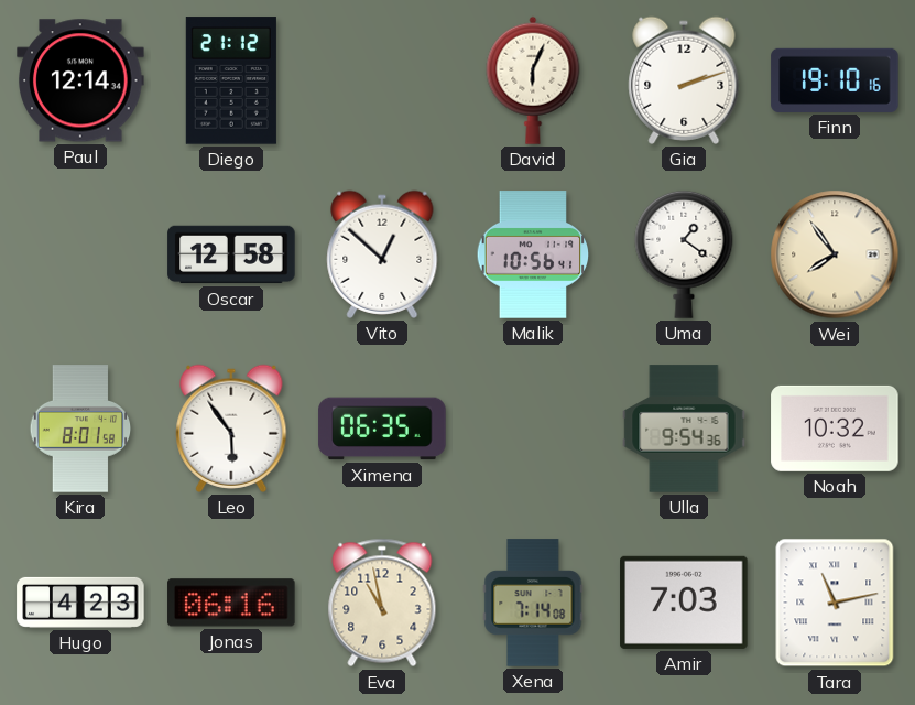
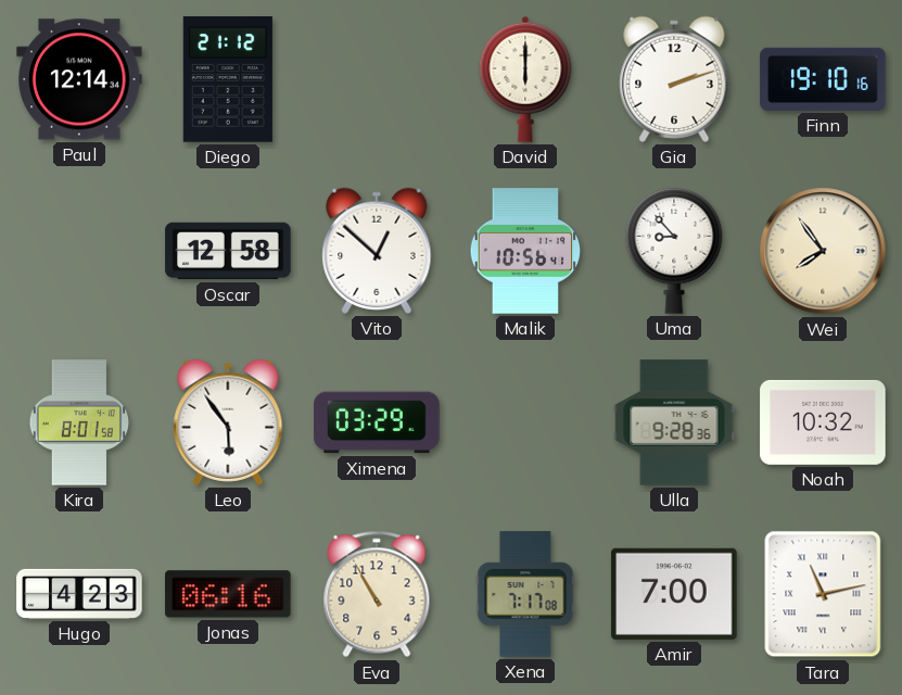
David: 6:04 -> 6:00
Uma: 1:21 -> 8:53
Ximena: 06:35 -> 03:29
Ulla: 9:54 -> 9:28
Eva: 10:58 -> 10:55
Xena: 7:14 -> 7:17
Amir: 7:03 -> 7:00
